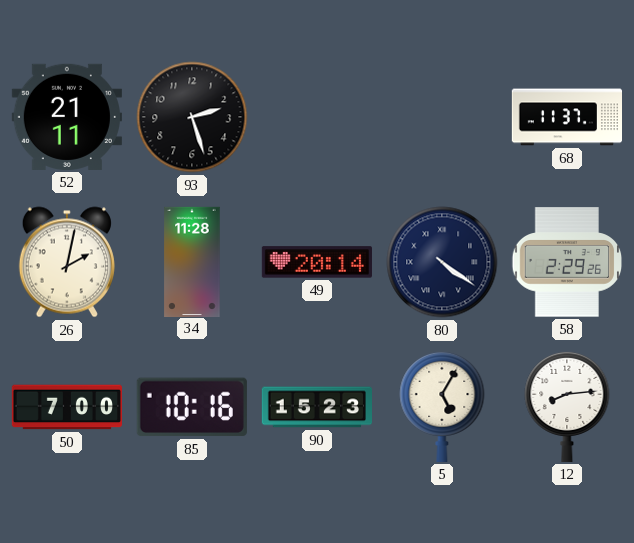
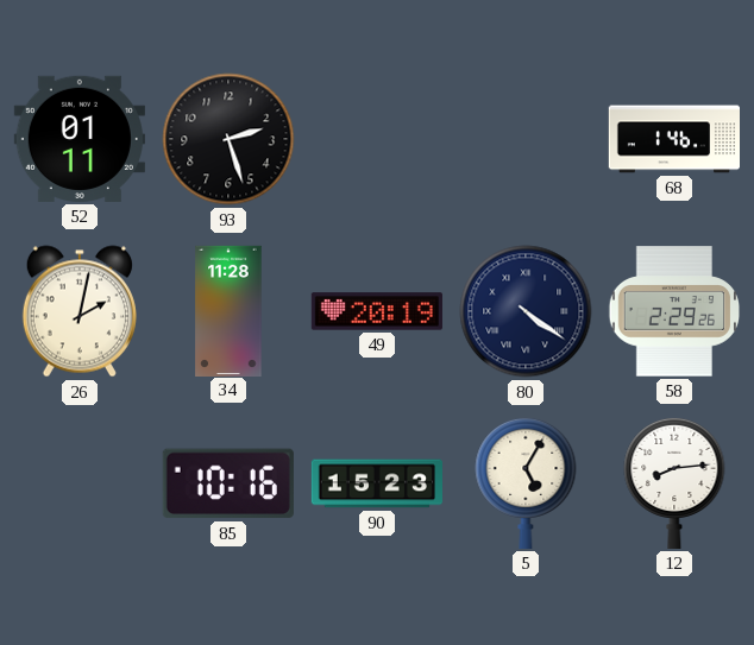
52: 21:11 -> 01:11
68: 11:37 -> 1:46
49: 20:14 -> 20:19
50: 7:00 -> none
